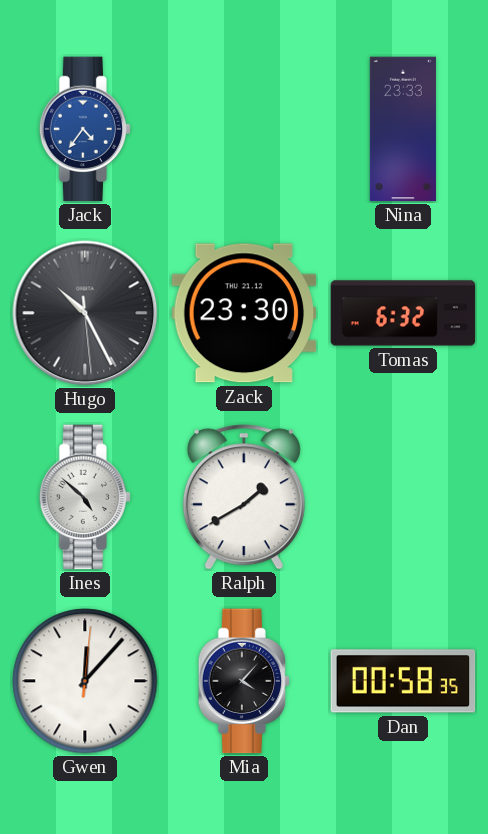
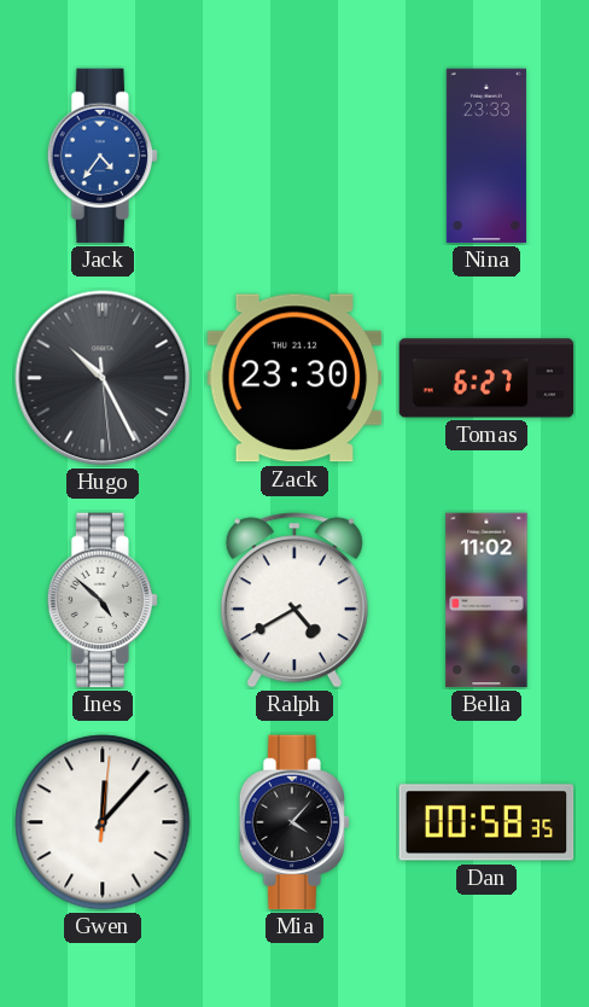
Tomas: 6:32 -> 6:27
Ralph: 1:40 -> 4:40
Bella: none -> 11:02
